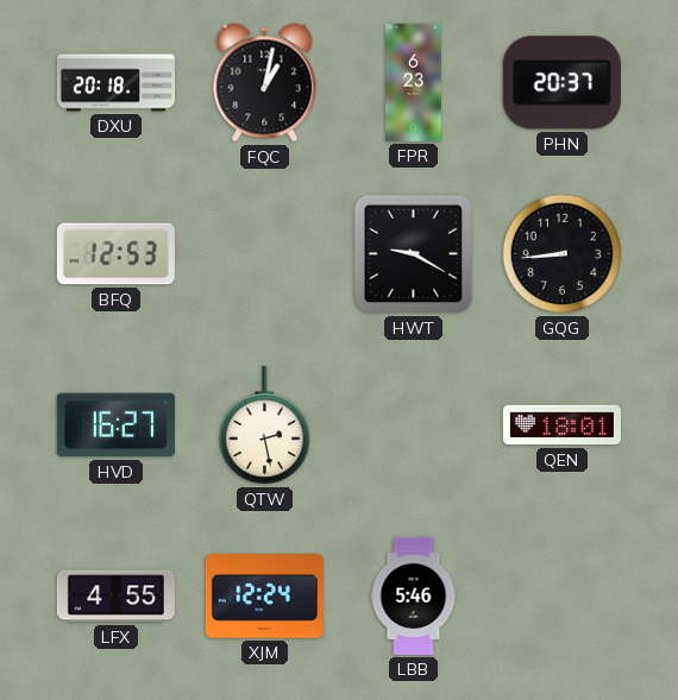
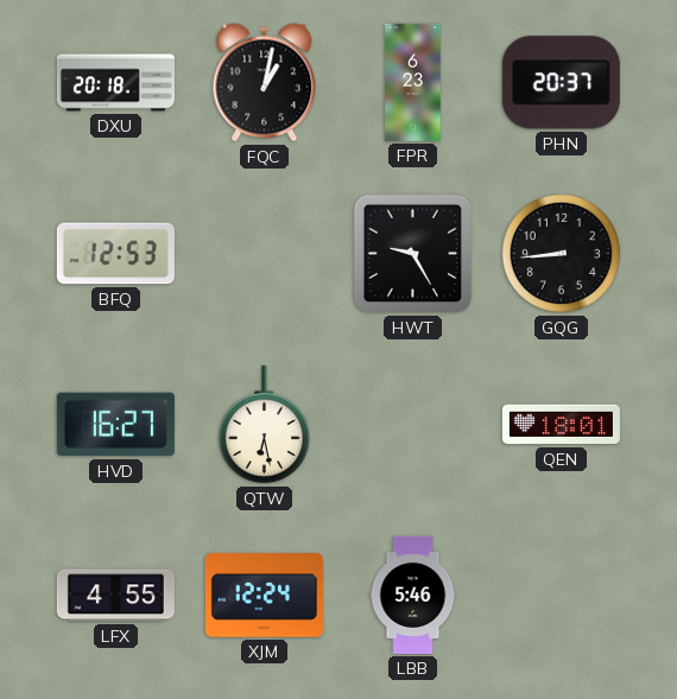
HWT: 9:20 -> 9:25
QTW: 2:28 -> 6:28
